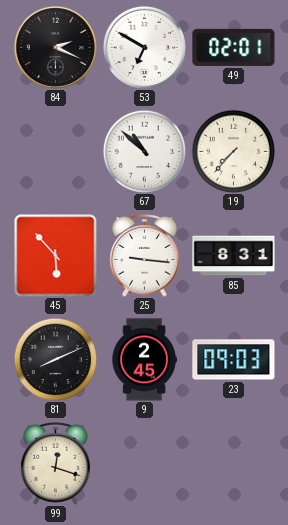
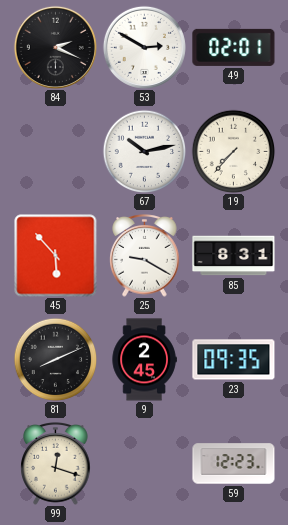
53: 6:50 -> 2:50
67: 10:52 -> 10:13
25: 9:16 -> 9:20
23: 09:03 -> 09:35
59: none -> 12:23
